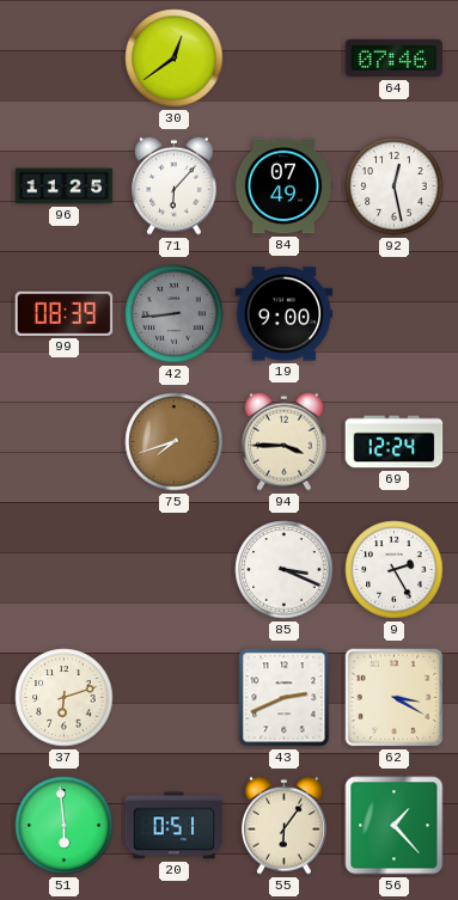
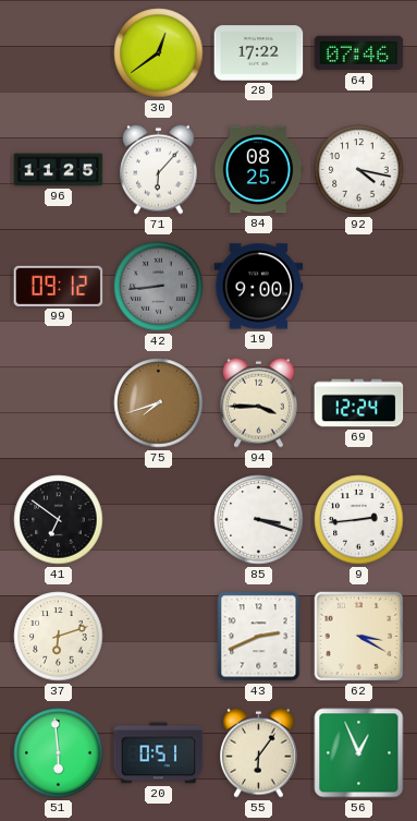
28: none -> 17:22
84: 07:49 -> 08:25
92: 12:28 -> 4:17
99: 08:39 -> 09:12
41: none -> 6:51
85: 3:19 -> 3:18
9: 2:25 -> 2:44
56: 1:23 -> 12:56
